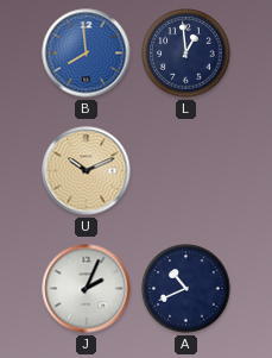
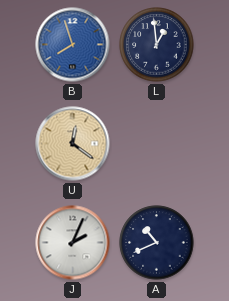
B: 7:59 -> 7:57
U: 10:11 -> 12:21
